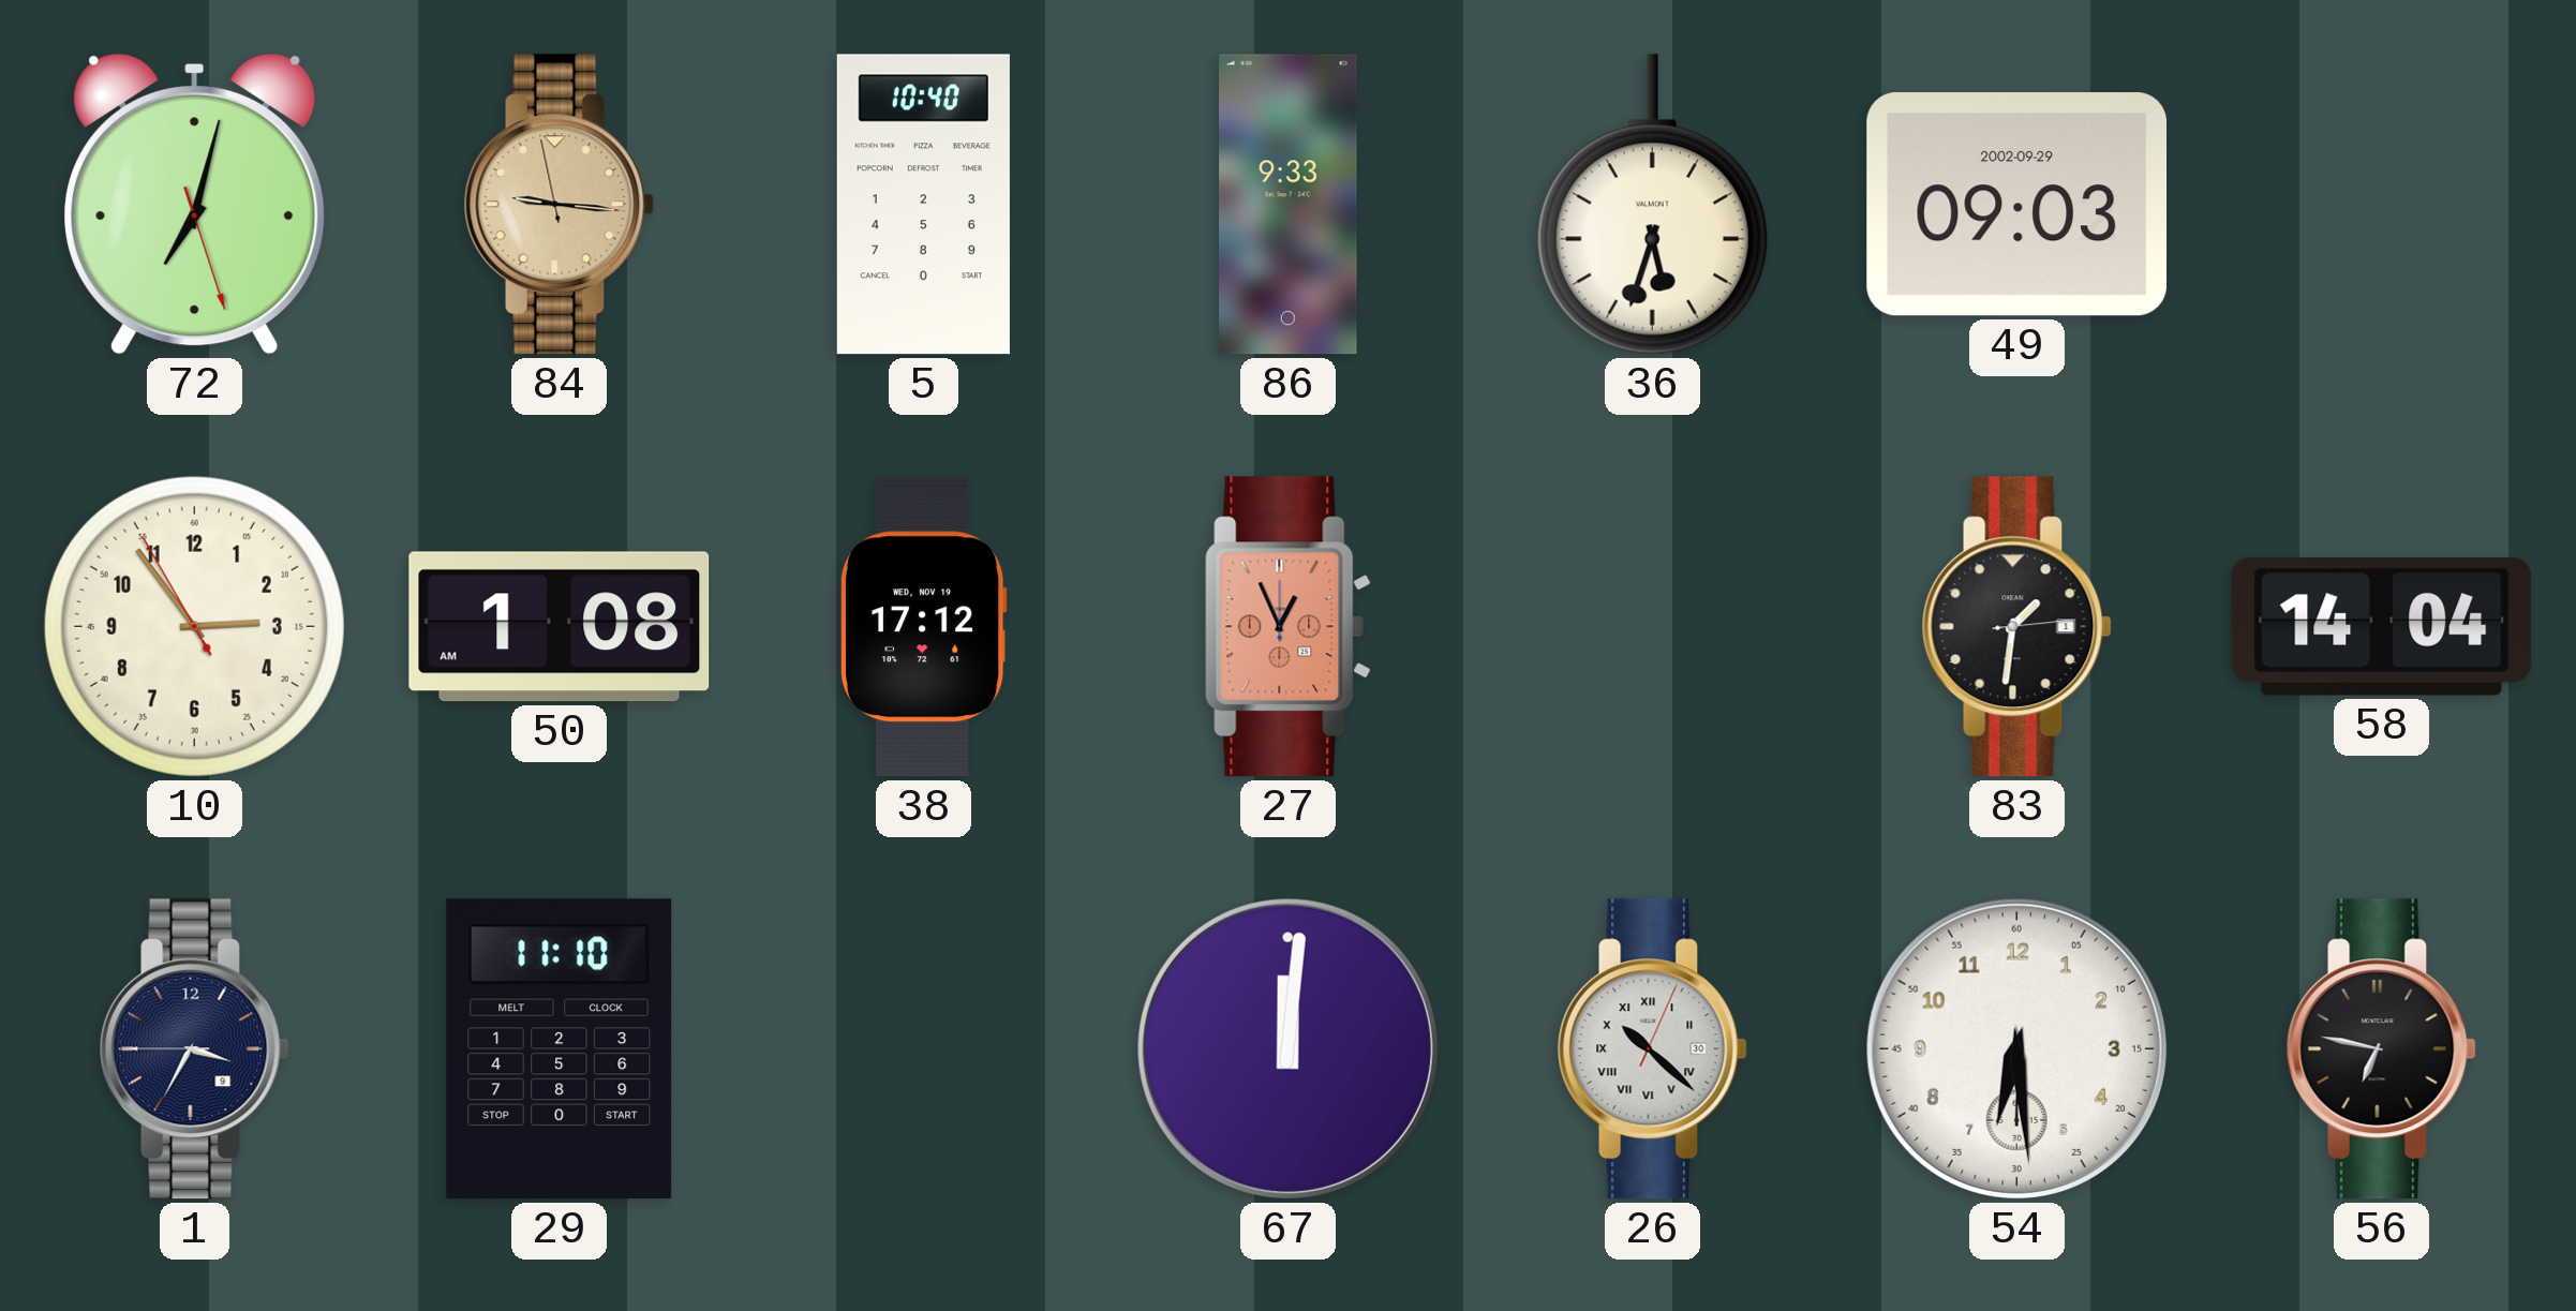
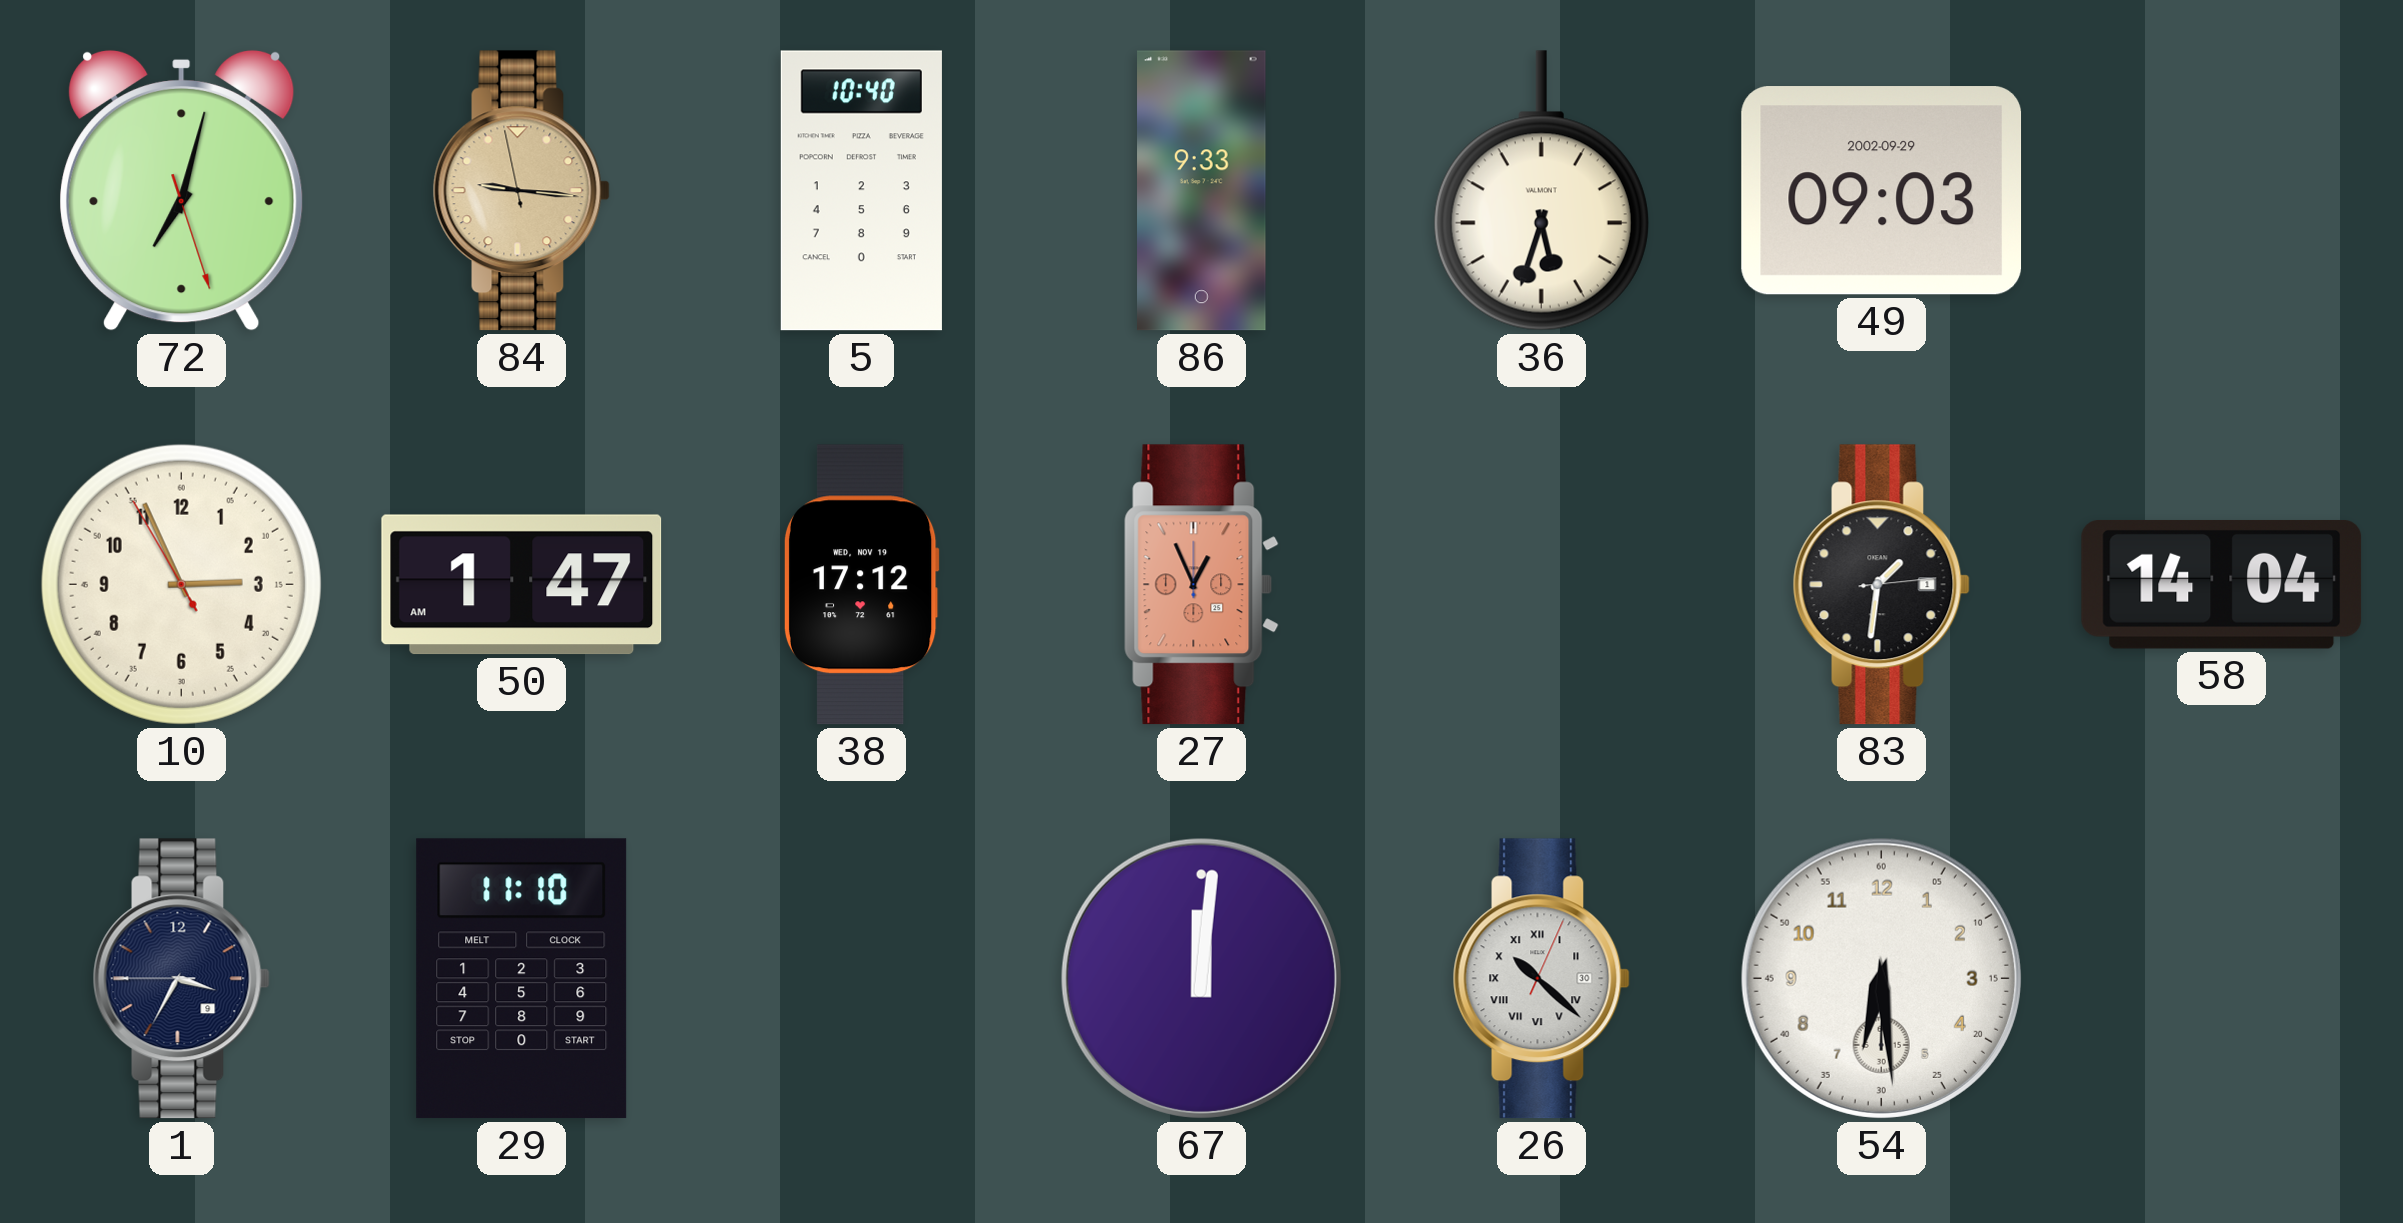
10: 2:53 -> 2:55
50: 1:08 -> 1:47
56: 6:47 -> none
